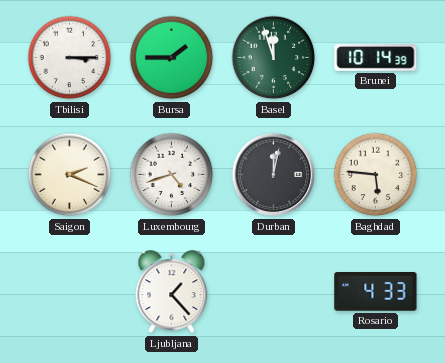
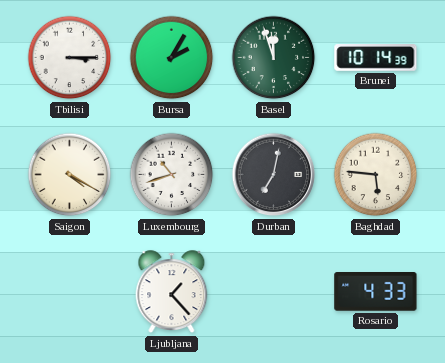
Bursa: 1:45 -> 2:05
Saigon: 2:19 -> 4:20
Luxembourg: 4:42 -> 10:42
Durban: 12:02 -> 7:02
